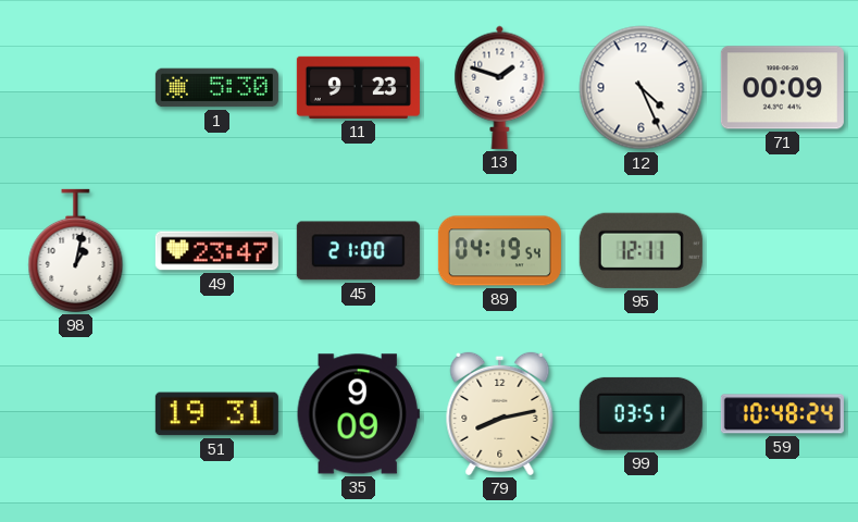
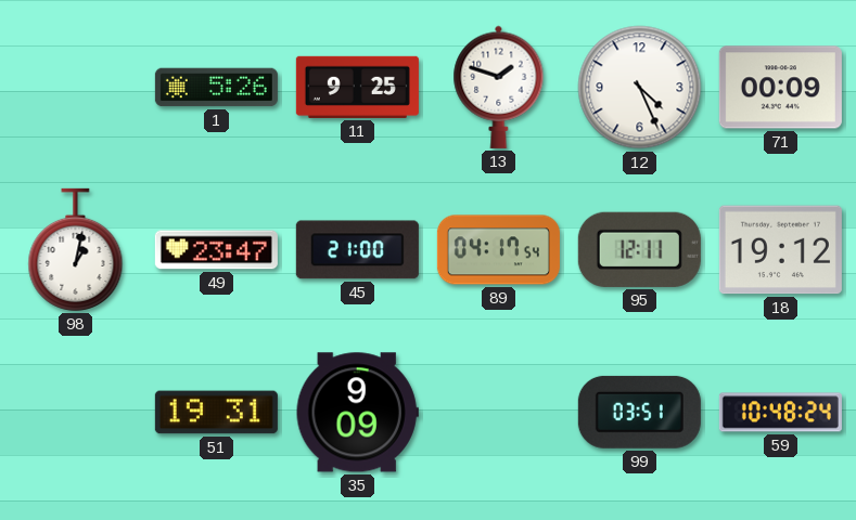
1: 5:30 -> 5:26
11: 9:23 -> 9:25
89: 04:19 -> 04:17
18: none -> 19:12
79: 8:13 -> none
